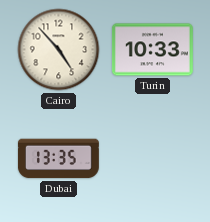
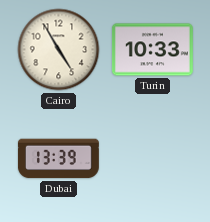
Cairo: 4:53 -> 4:55
Dubai: 13:35 -> 13:39
